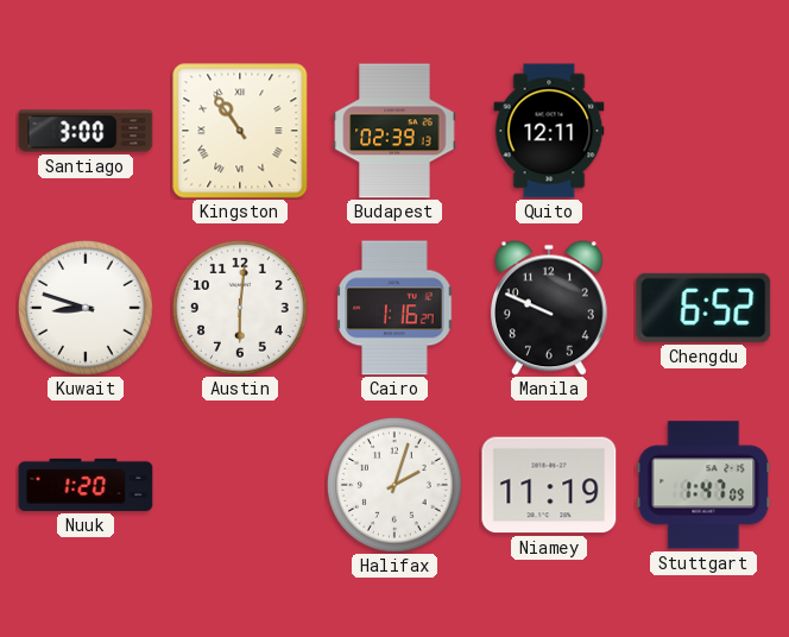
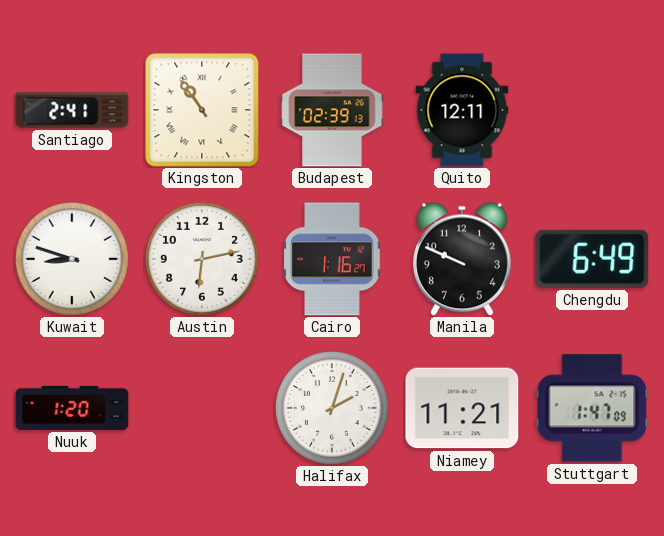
Santiago: 3:00 -> 2:41
Austin: 6:01 -> 6:13
Chengdu: 6:52 -> 6:49
Niamey: 11:19 -> 11:21
